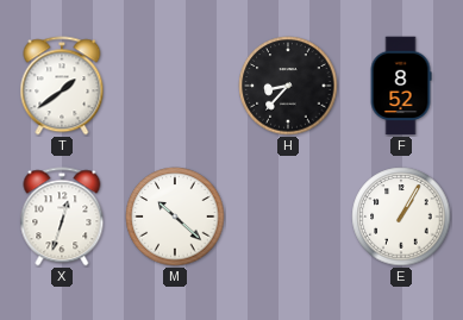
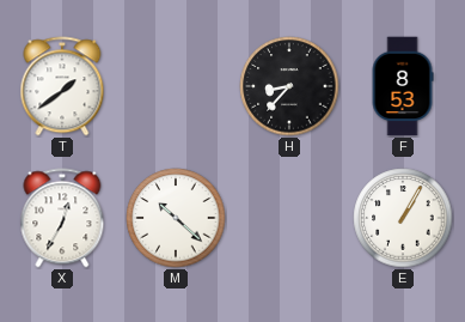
F: 8:52 -> 8:53
X: 12:33 -> 12:35
